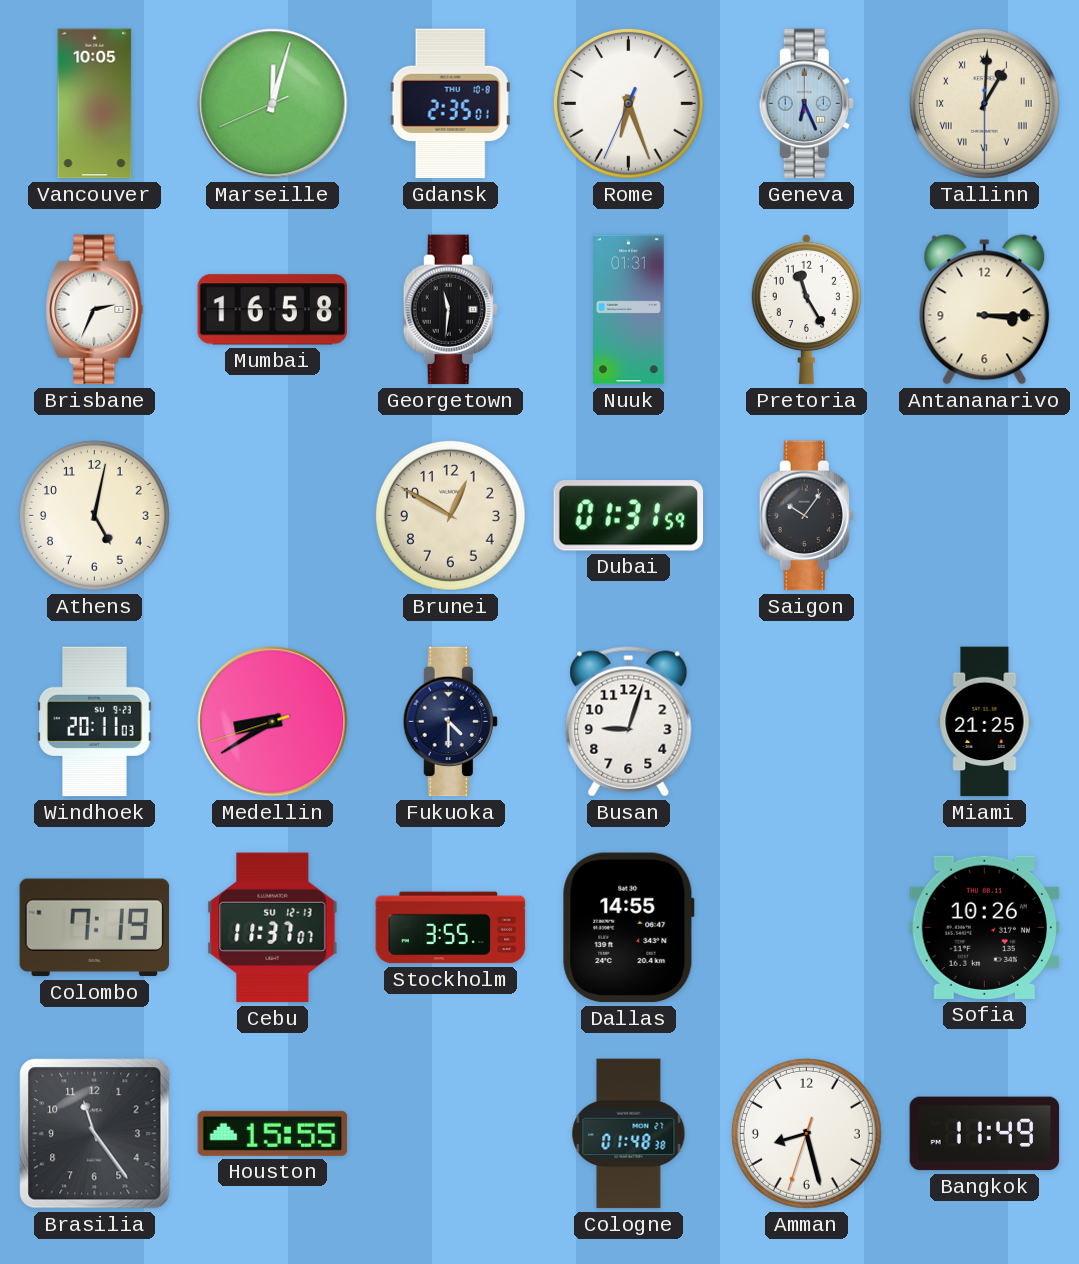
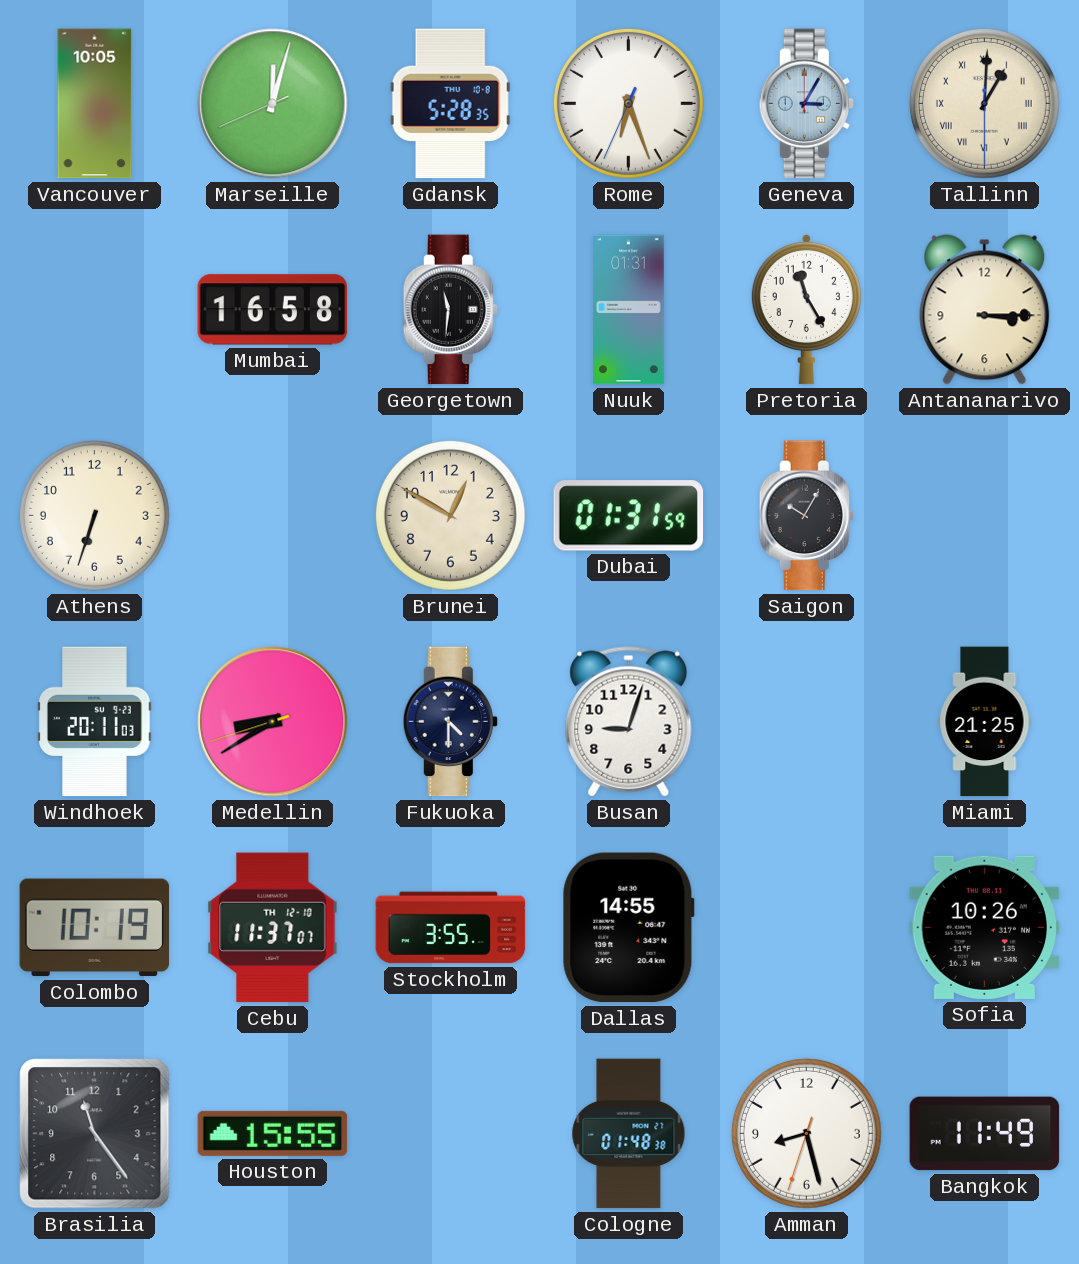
Gdansk: 2:35 -> 5:28
Geneva: 6:26 -> 3:05
Brisbane: 2:34 -> none
Athens: 5:02 -> 6:33
Saigon: 10:06 -> 10:05
Colombo: 7:19 -> 10:19
Cebu date: SU 12-13 -> TH 12-10
